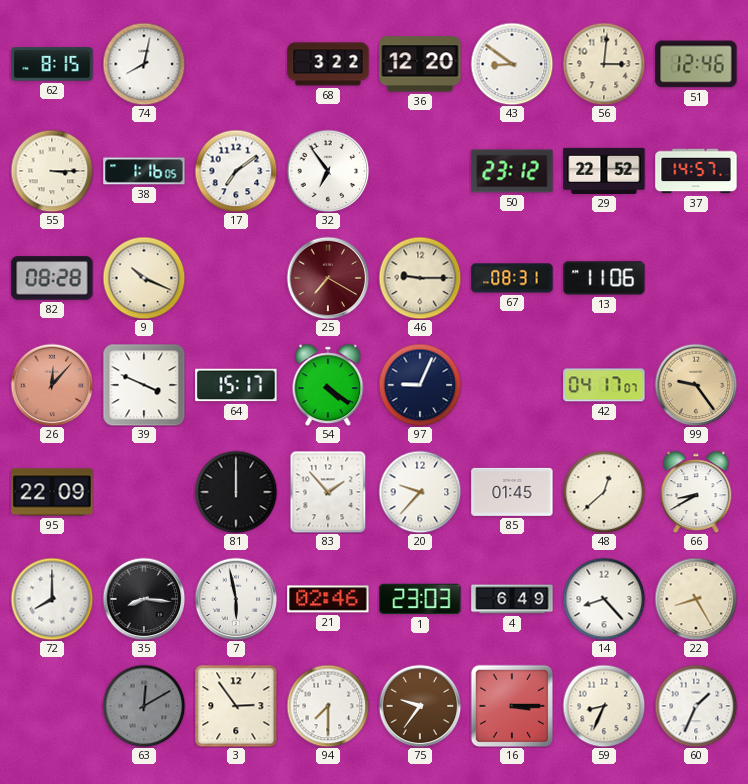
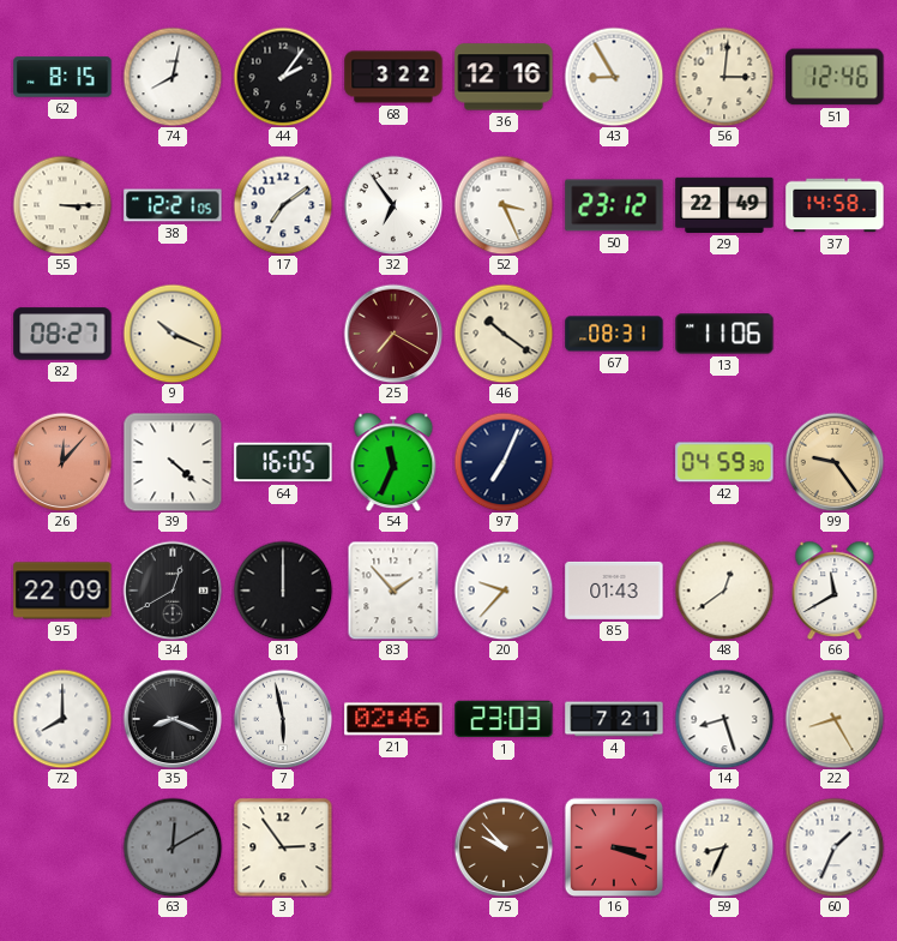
44: none -> 2:06
36: 12:20 -> 12:16
43: 8:51 -> 8:55
38: 1:16 -> 12:21
52: none -> 3:26
29: 22:52 -> 22:49
37: 14:57 -> 14:58
82: 08:28 -> 08:27
46: 9:15 -> 10:21
39: 3:49 -> 4:22
64: 15:17 -> 16:05
54: 4:21 -> 11:34
97: 9:04 -> 7:04
42: 04:17 -> 04:59
34: none -> 12:40
85: 01:45 -> 01:43
48: 12:38 -> 12:39
66: 8:40 -> 11:40
35: 8:16 -> 8:19
4: 6:49 -> 7:21
14: 8:23 -> 8:27
94: 7:30 -> none
75: 9:36 -> 9:53
16: 3:15 -> 3:18
